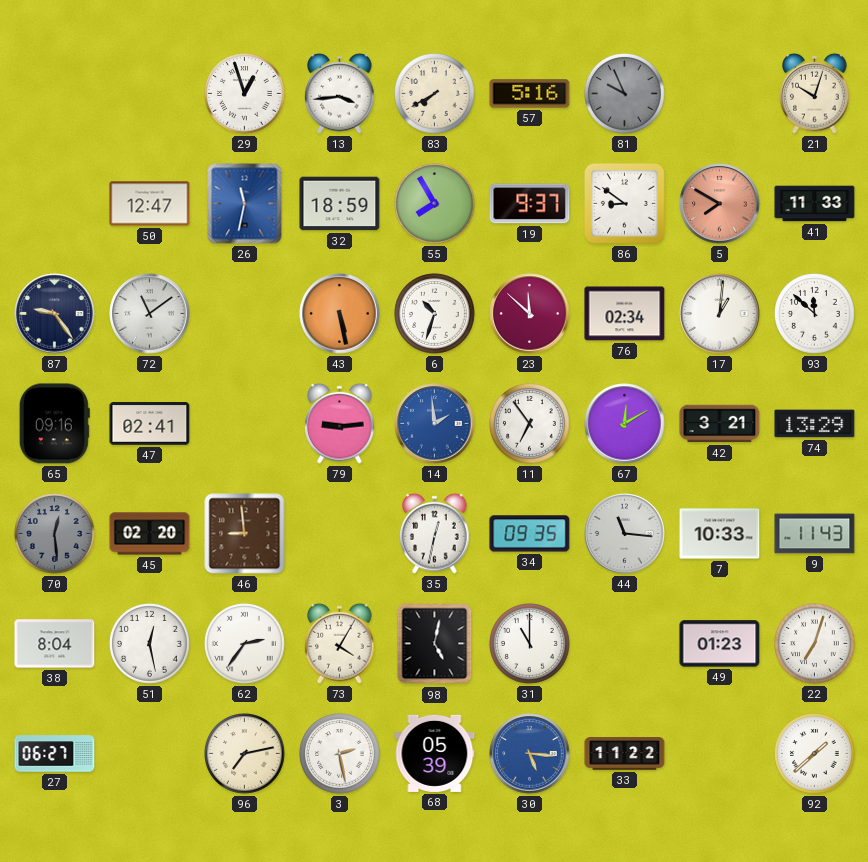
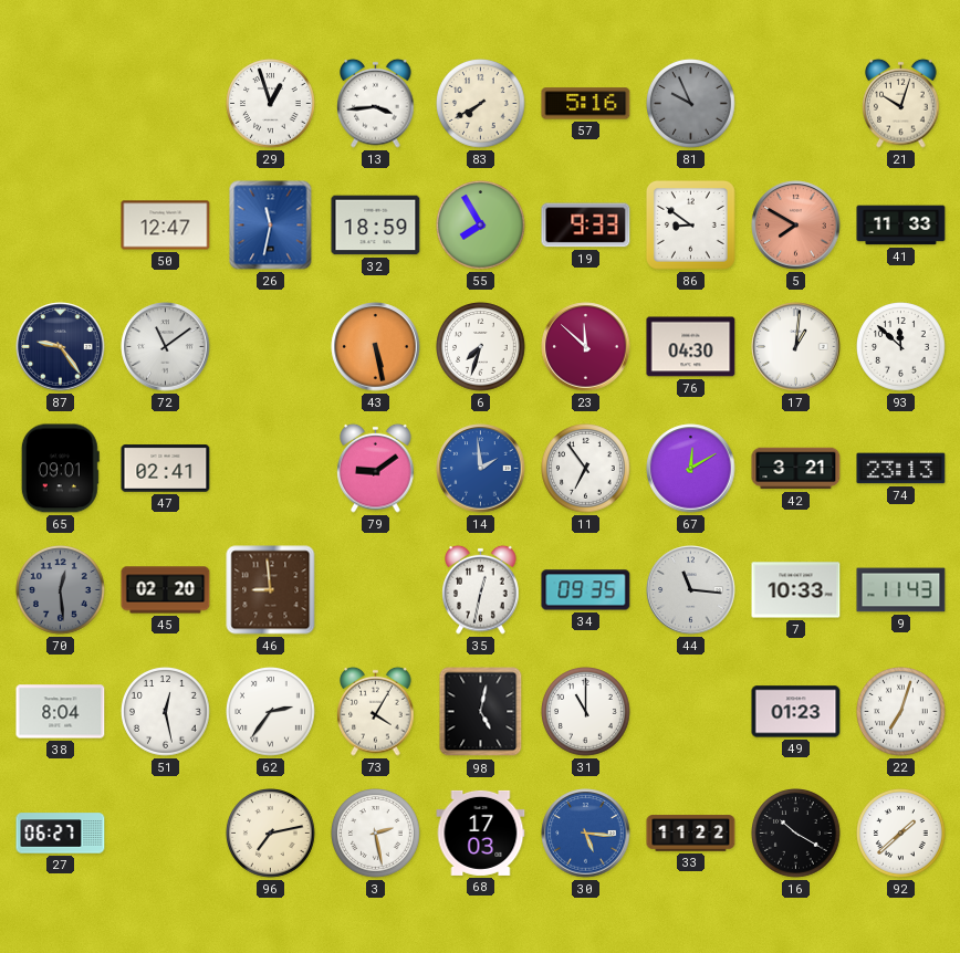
19: 9:37 -> 9:33
6: 10:33 -> 7:33
76: 02:34 -> 04:30
65: 09:16 -> 09:01
79: 9:14 -> 9:09
74: 13:29 -> 23:13
68: 05:39 -> 17:03
16: none -> 10:20
